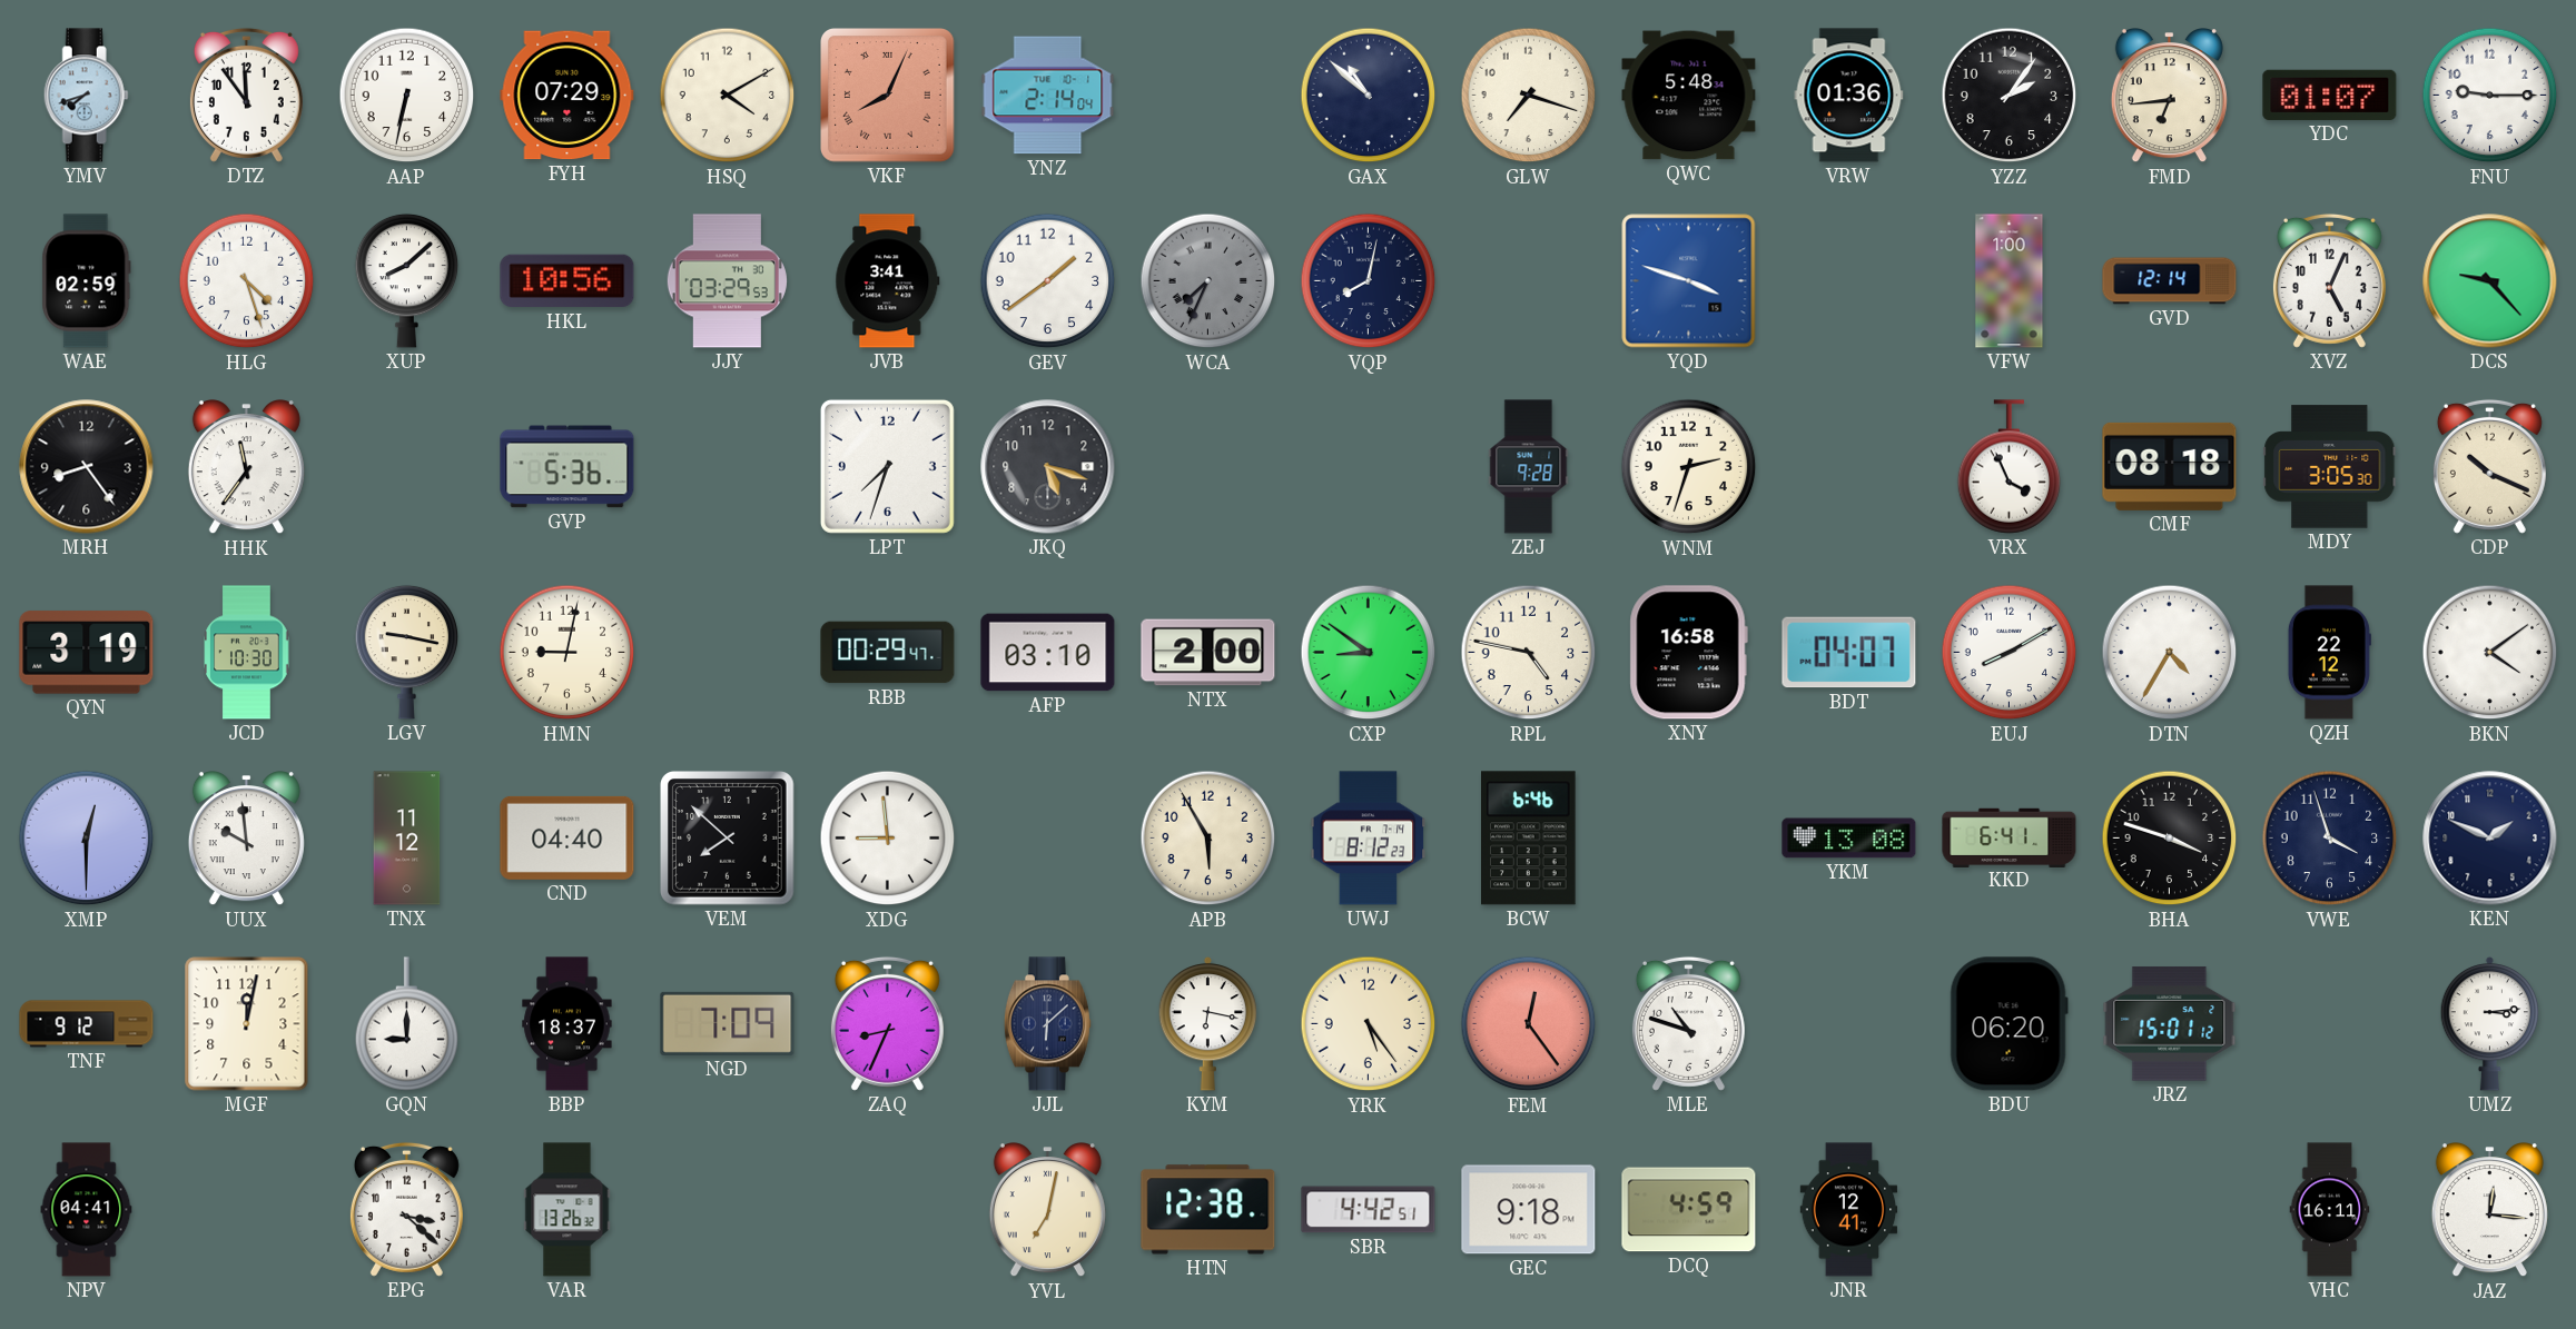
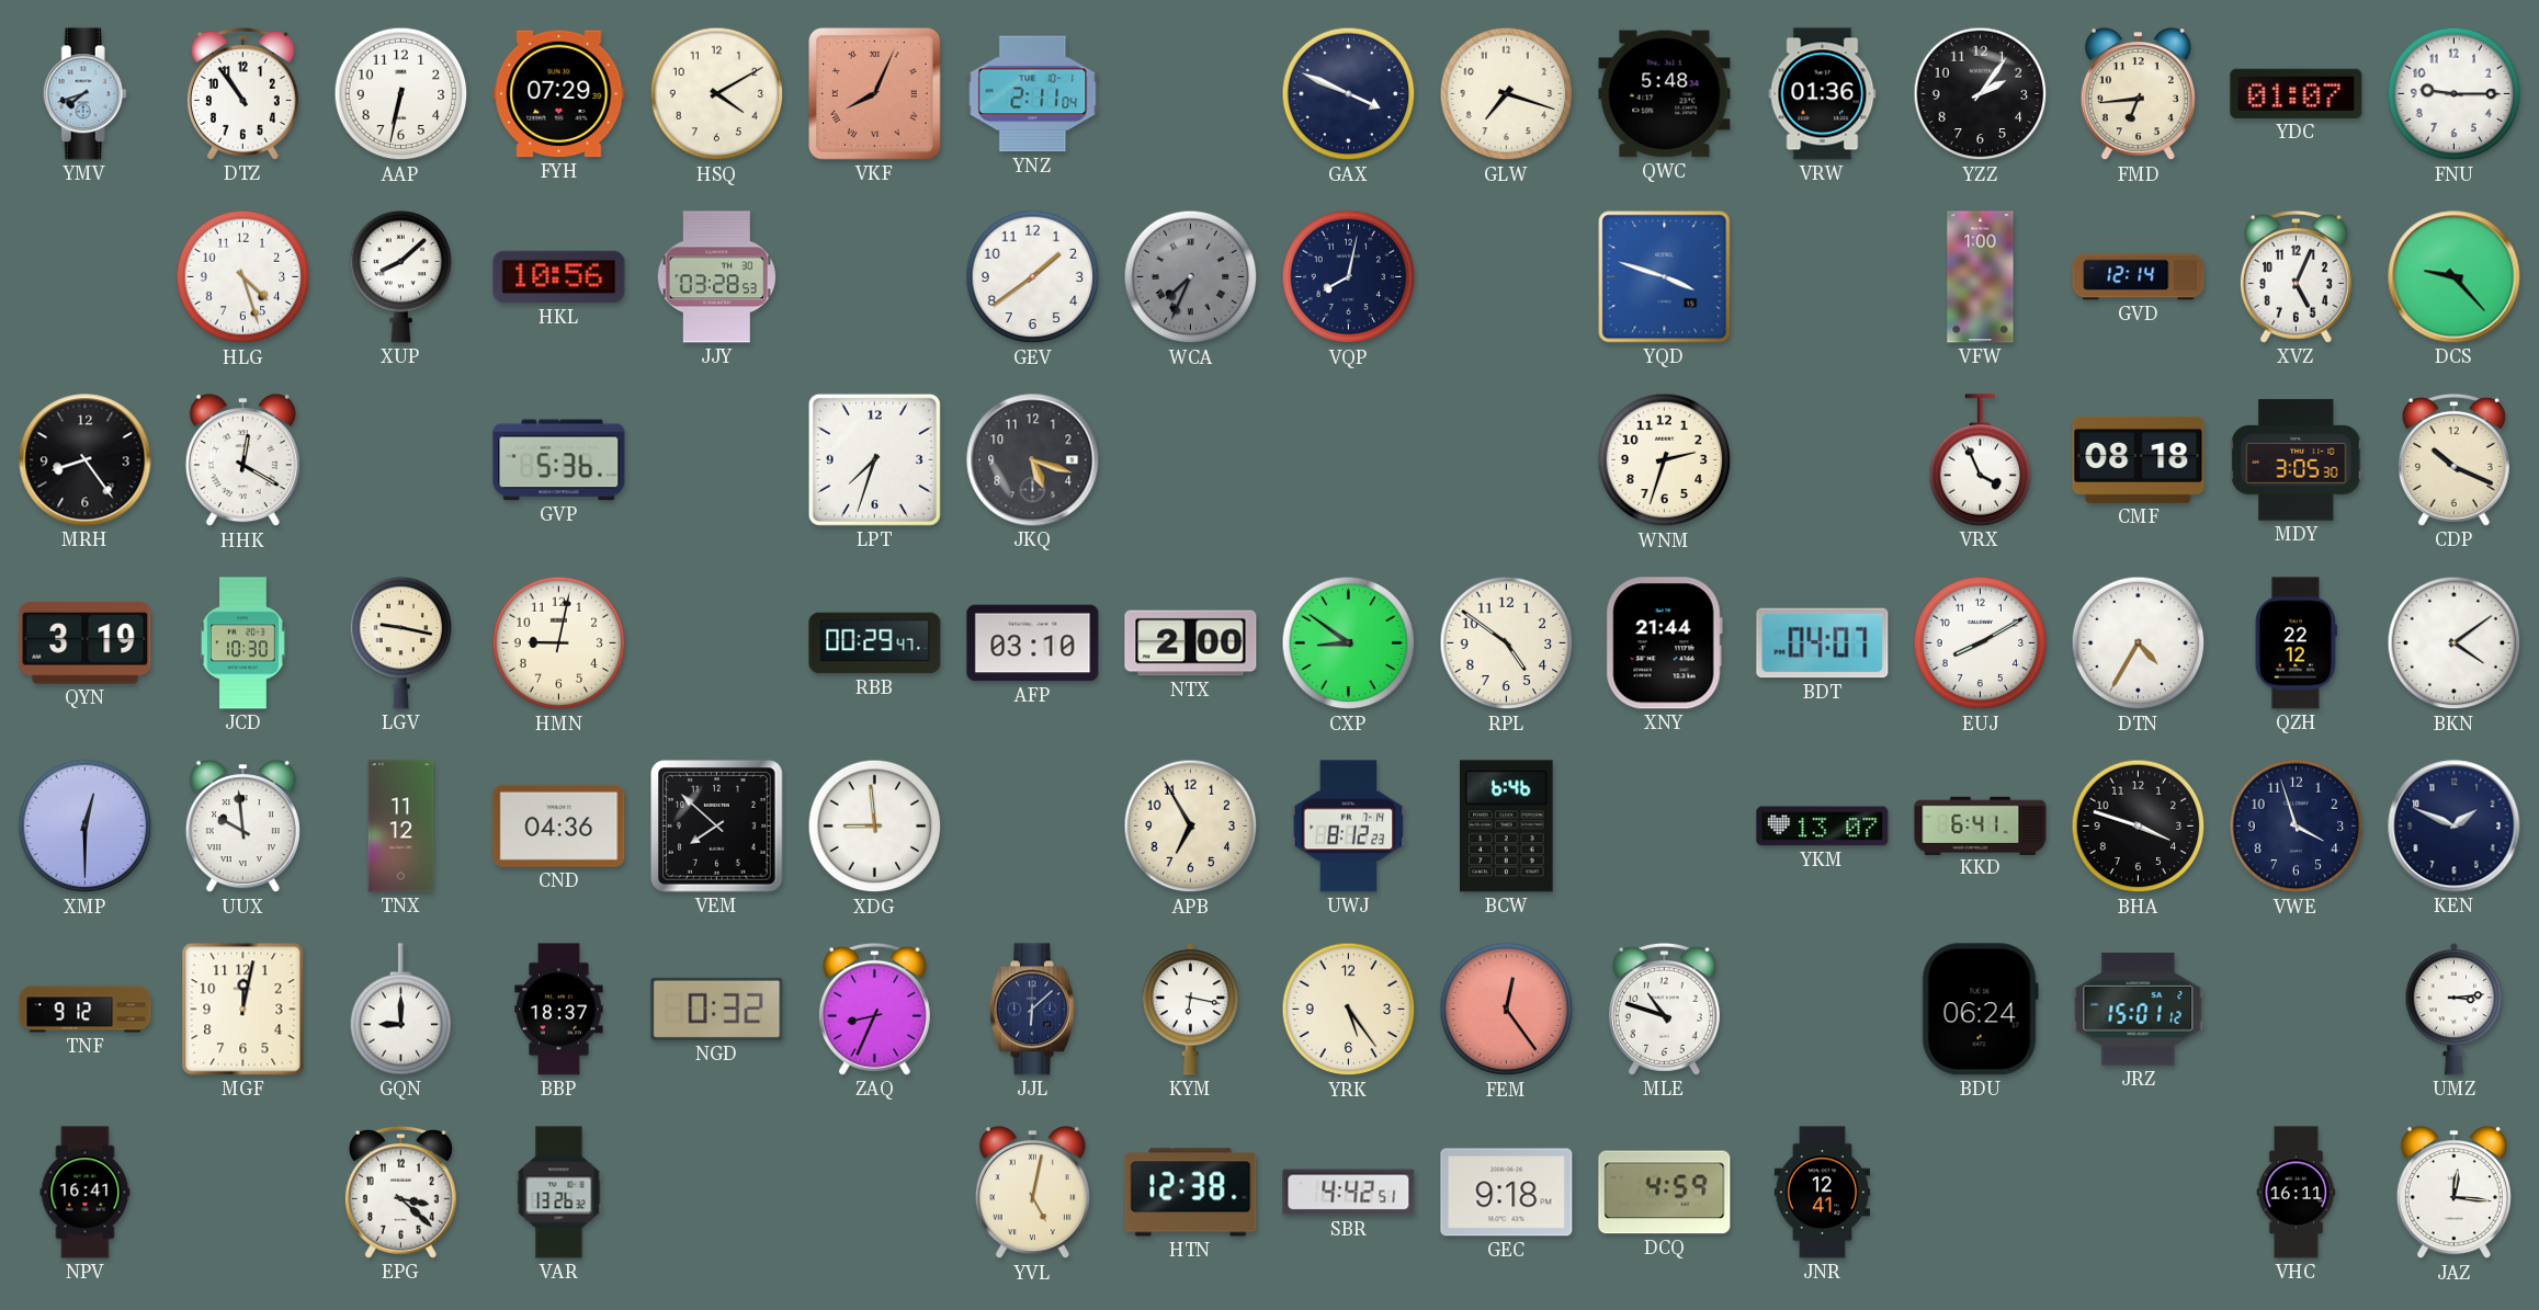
DTZ: 11:54 -> 10:54
YNZ: 2:14 -> 2:11
GAX: 10:52 -> 3:49
WAE: 02:59 -> none
JJY: 03:29 -> 03:28
JVB: 3:41 -> none
HHK: 11:36 -> 12:20
ZEJ: 9:28 -> none
RPL: 4:47 -> 4:51
XNY: 16:58 -> 21:44
CND: 04:40 -> 04:36
APB: 5:55 -> 6:55
YKM: 13:08 -> 13:07
NGD: 7:09 -> 0:32
BDU: 06:20 -> 06:24
NPV: 04:41 -> 16:41
YVL: 7:02 -> 5:02
